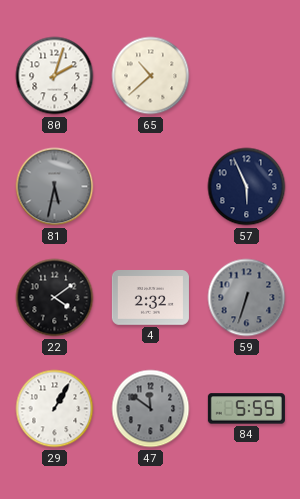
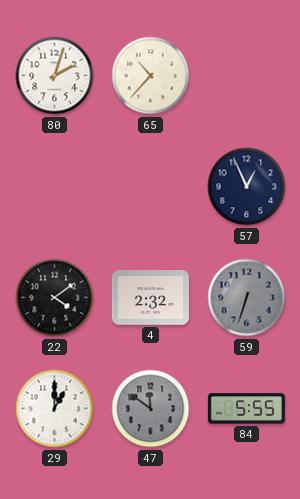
65: 10:38 -> 10:37
81: 5:32 -> none
57: 5:56 -> 12:56
29: 1:05 -> 1:00
